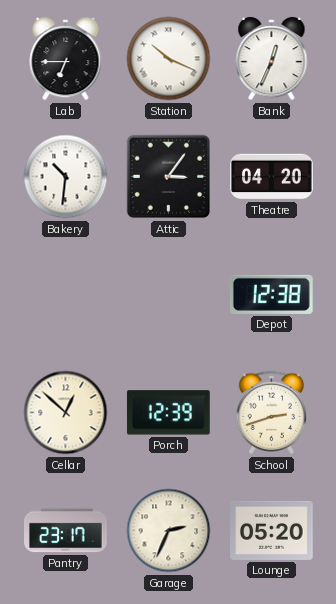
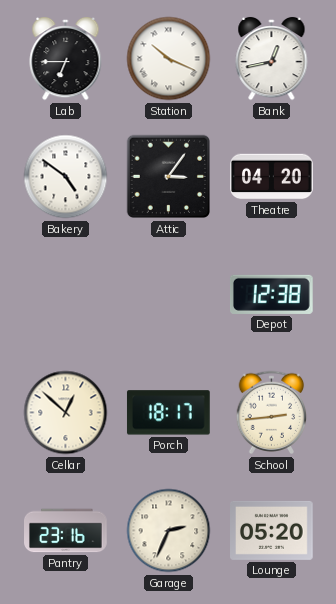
Bank: 12:34 -> 12:43
Bakery: 10:31 -> 4:51
Porch: 12:39 -> 18:17
School: 2:42 -> 2:44
Pantry: 23:17 -> 23:16
